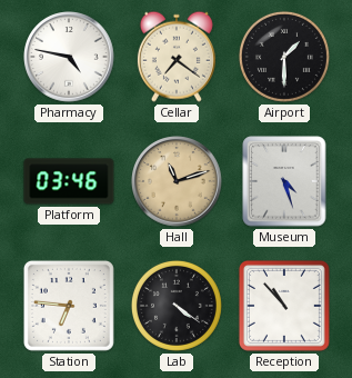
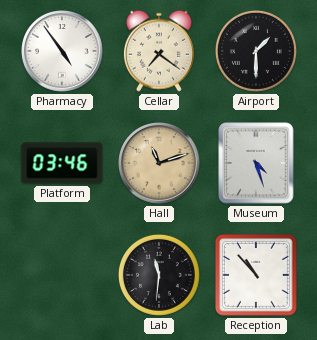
Pharmacy: 4:47 -> 4:54
Station: 6:46 -> none
Lab: 4:21 -> 11:31
